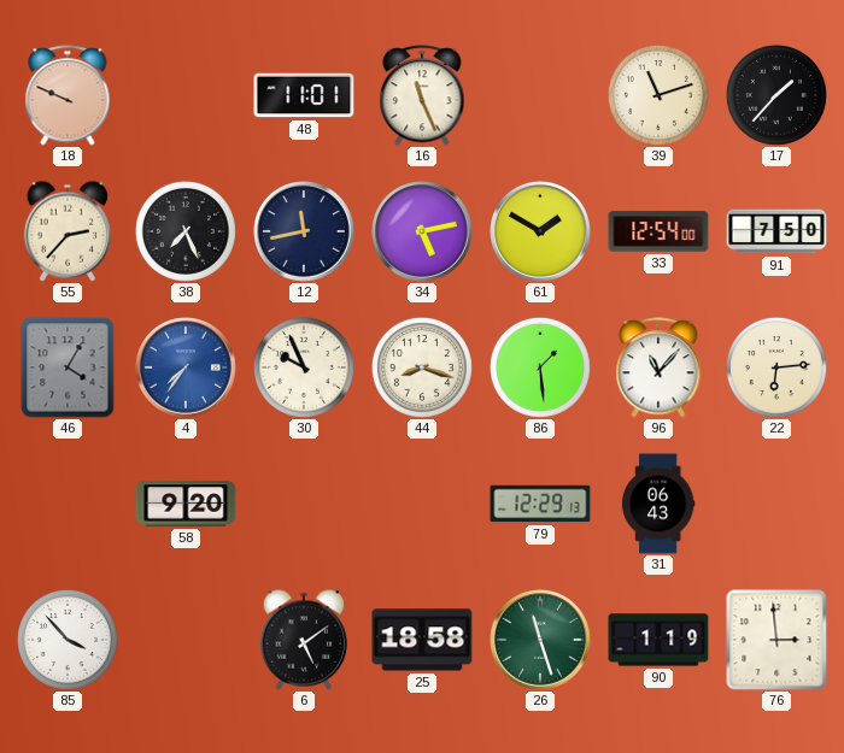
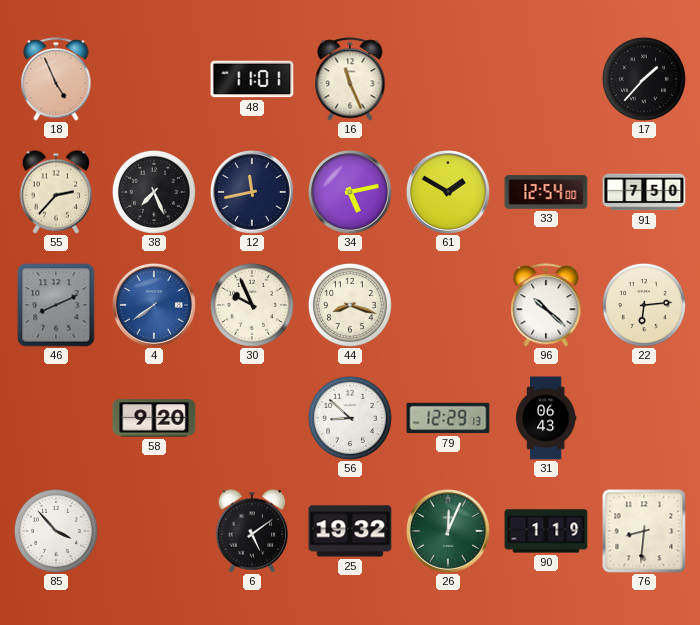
18: 9:49 -> 4:56
39: 11:12 -> none
46: 4:05 -> 8:11
4: 7:36 -> 7:39
86: 1:29 -> none
96: 11:07 -> 10:22
56: none -> 8:52
25: 18:58 -> 19:32
26: 11:27 -> 12:04
76: 2:59 -> 8:31
